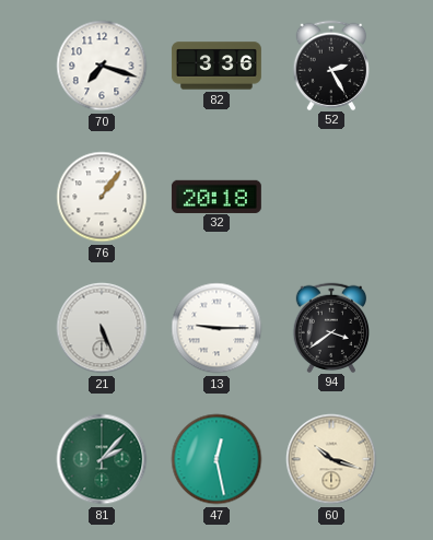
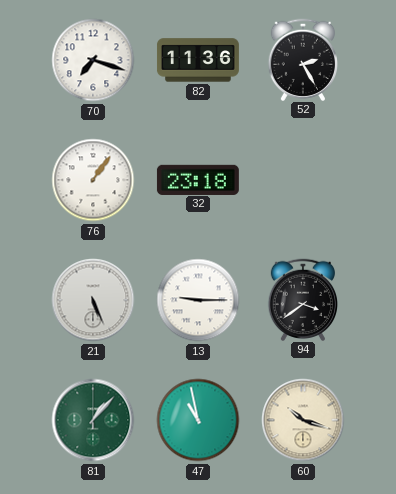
82: 3:36 -> 11:36
32: 20:18 -> 23:18
81: 2:07 -> 1:07
47: 12:28 -> 10:58
